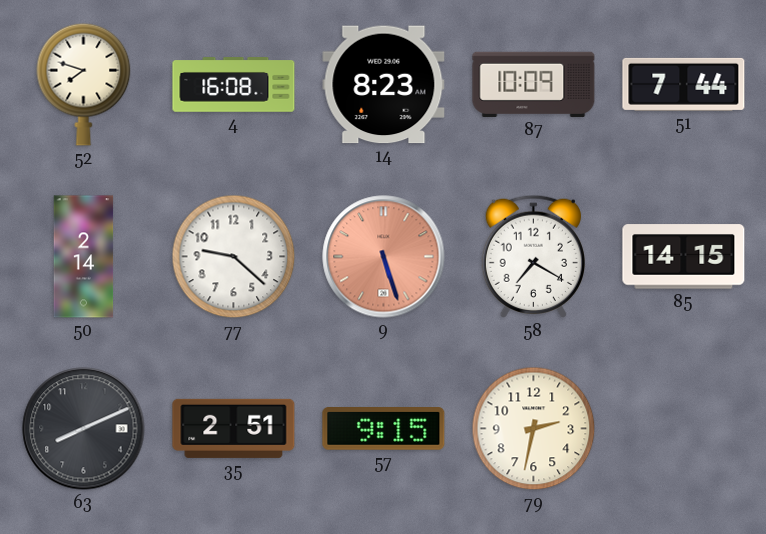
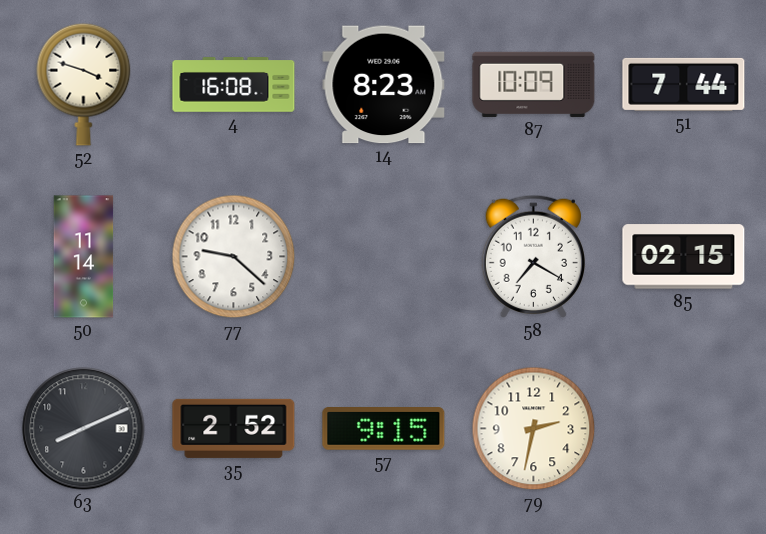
52: 7:48 -> 3:48
50: 2:14 -> 11:14
9: 5:27 -> none
85: 14:15 -> 02:15
35: 2:51 -> 2:52
